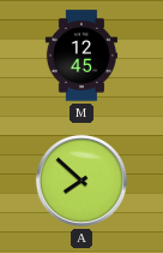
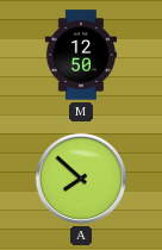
M: 12:45 -> 12:50
